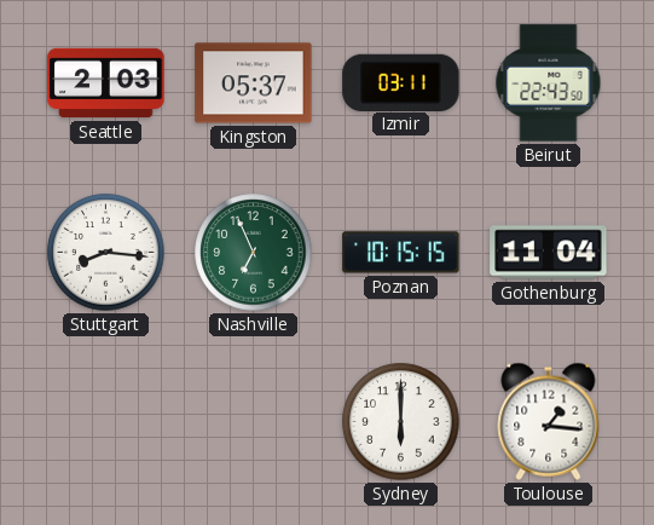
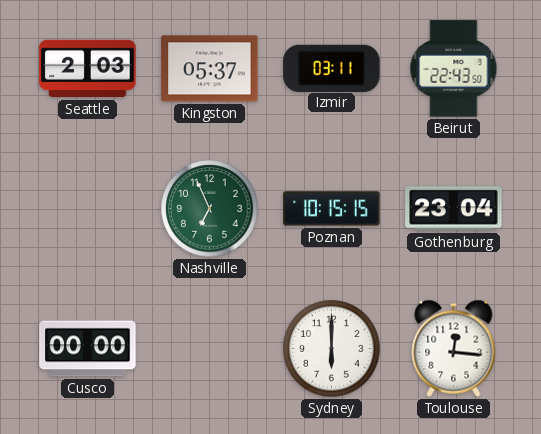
Stuttgart: 8:16 -> none
Gothenburg: 11:04 -> 23:04
Cusco: none -> 00:00
Toulouse: 1:16 -> 12:16
